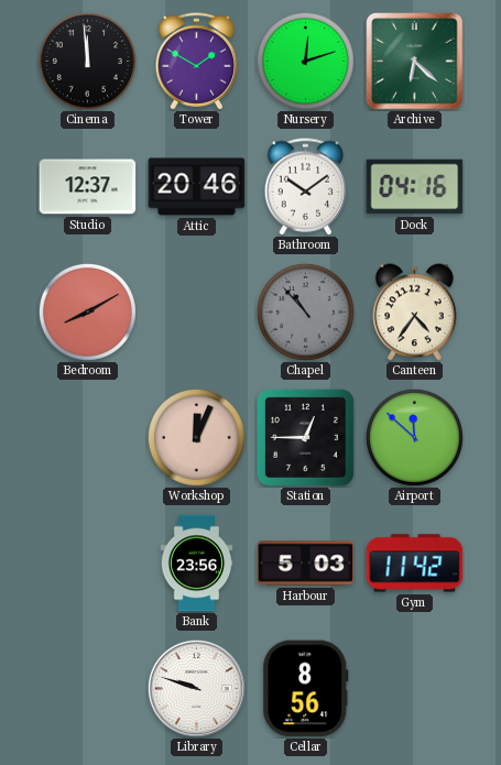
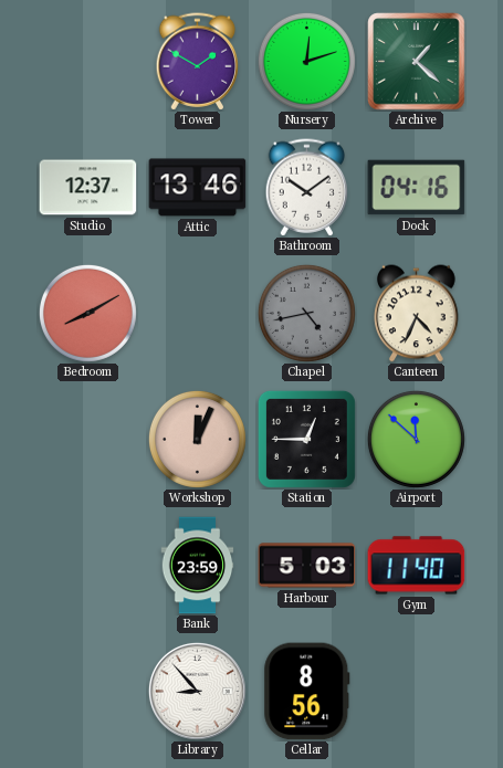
Cinema: 11:59 -> none
Archive: 6:22 -> 1:22
Attic: 20:46 -> 13:46
Chapel: 10:53 -> 4:43
Canteen: 4:36 -> 4:34
Bank: 23:56 -> 23:59
Gym: 11:42 -> 11:40
Library: 9:48 -> 8:53
